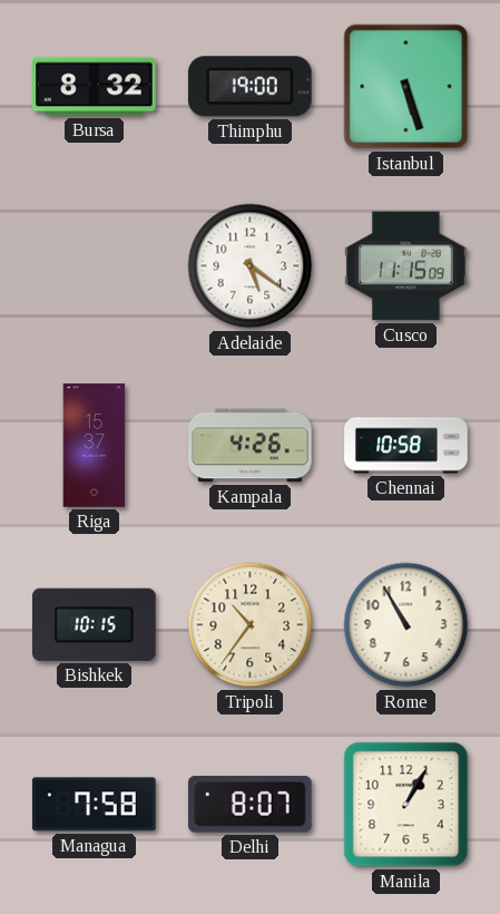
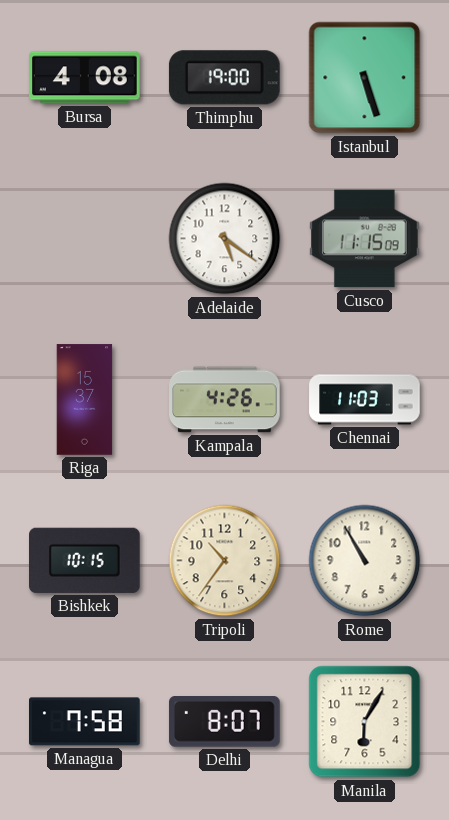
Bursa: 8:32 -> 4:08
Chennai: 10:58 -> 11:03
Manila: 1:05 -> 6:05
